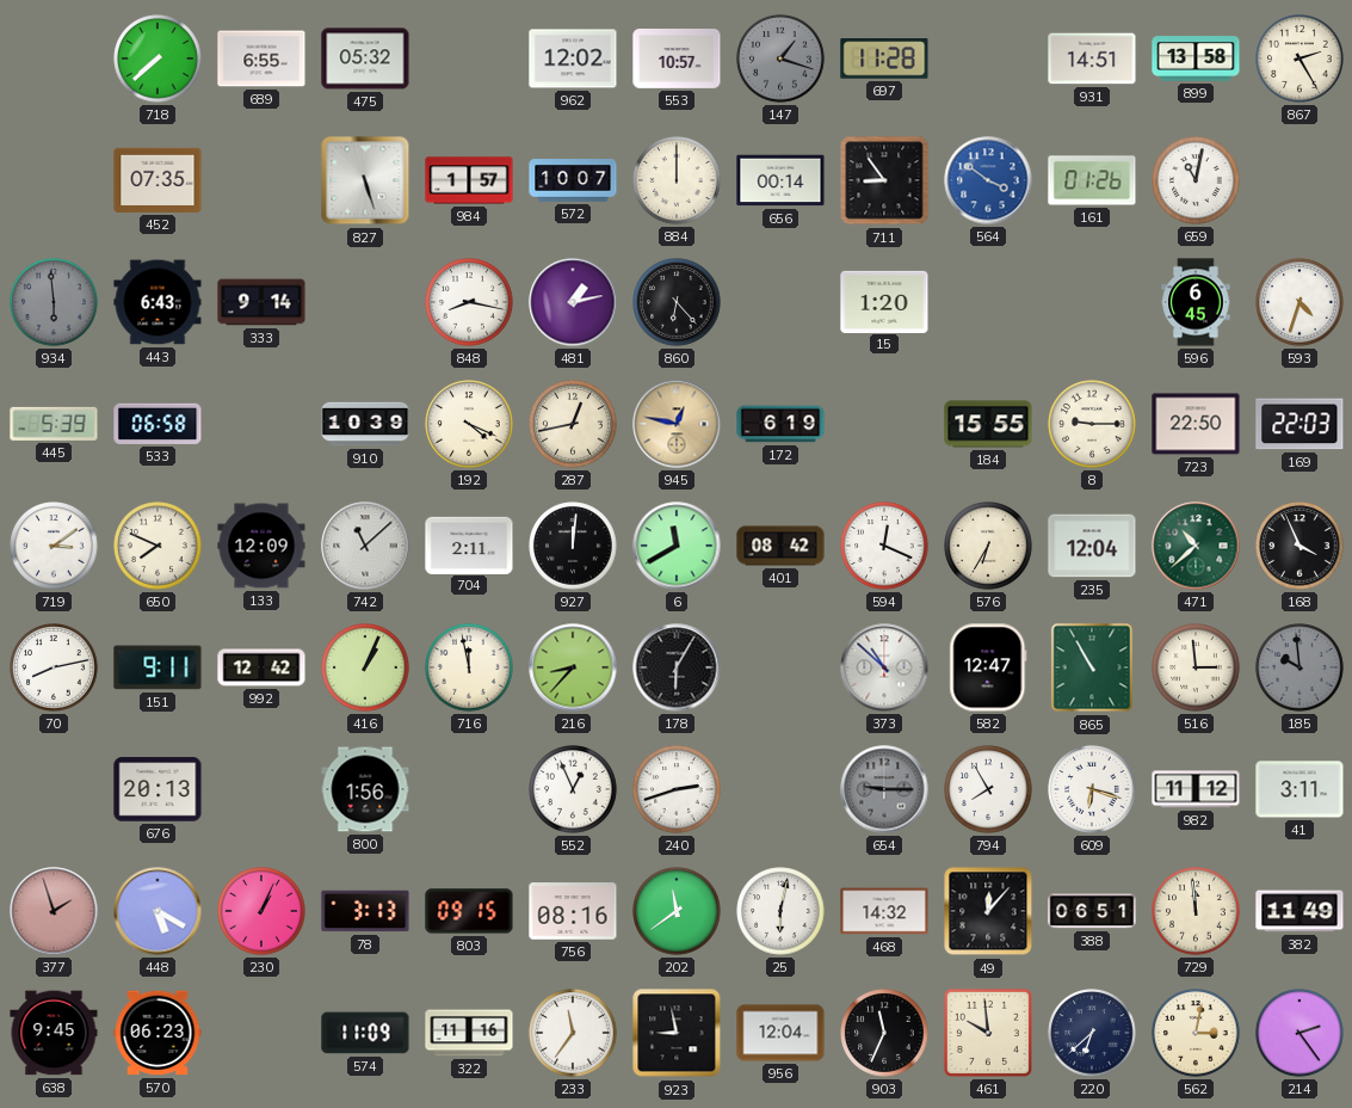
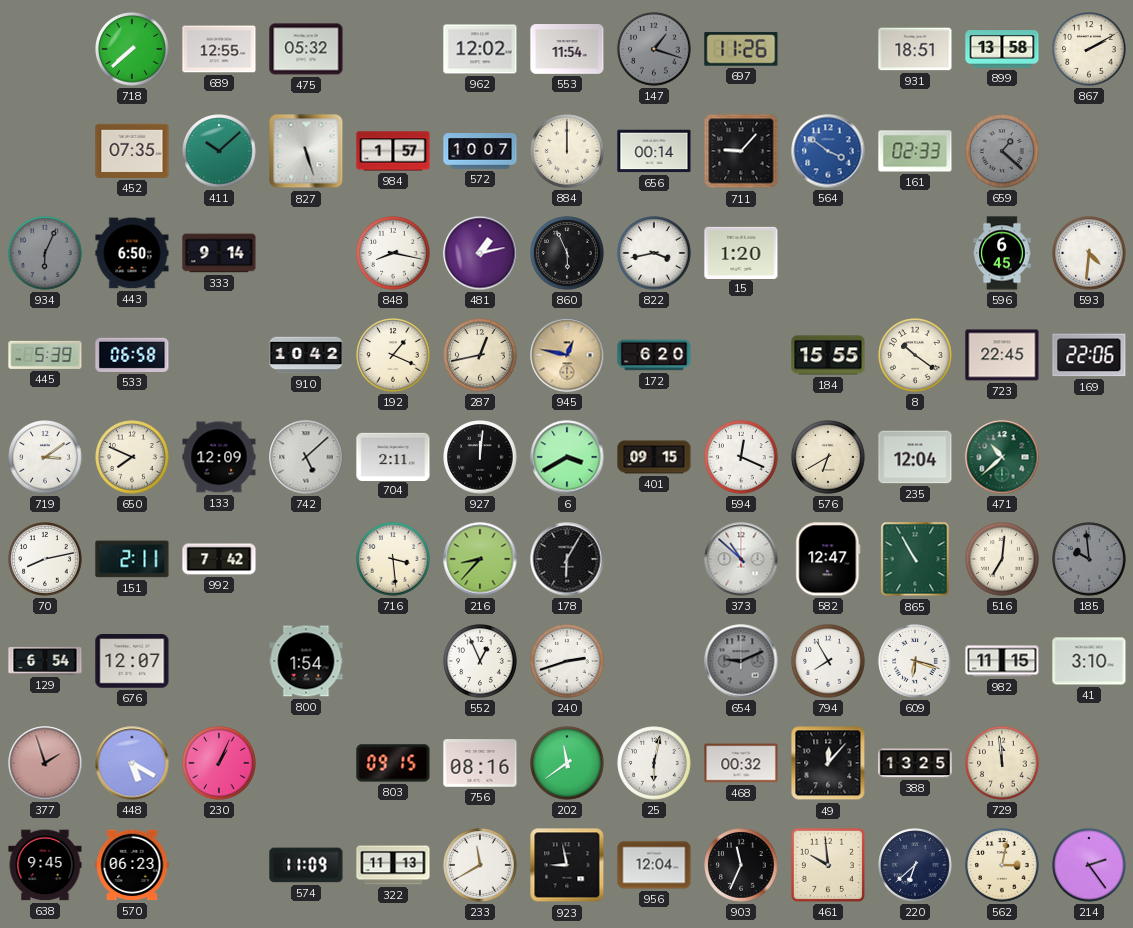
689: 6:55 -> 12:55
553: 10:57 -> 11:54
697: 11:28 -> 11:26
931: 14:51 -> 18:51
867: 2:25 -> 2:10
411: none -> 10:08
711: 8:54 -> 9:07
161: 01:26 -> 02:33
659: 11:02 -> 1:22
659 dial: white -> grey
934: 5:59 -> 6:04
443: 6:43 -> 6:50
860: 6:23 -> 5:56
822: none -> 3:43
593: 4:33 -> 4:31
910: 10:39 -> 10:42
192: 4:19 -> 1:19
172: 6:19 -> 6:20
8: 9:15 -> 10:21
723: 22:50 -> 22:45
169: 22:03 -> 22:06
742: 11:08 -> 5:08
6: 11:40 -> 3:40
401: 08:42 -> 09:15
576: 6:35 -> 6:40
168: 3:56 -> none
151: 9:11 -> 2:11
992: 12:42 -> 7:42
416: 1:04 -> none
716: 11:58 -> 3:29
516: 2:59 -> 7:01
129: none -> 6:54
676: 20:13 -> 12:07
800: 1:56 -> 1:54
654: 9:15 -> 9:11
982: 11:12 -> 11:15
41: 3:11 -> 3:10
78: 3:13 -> none
468: 14:32 -> 00:32
388: 06:51 -> 13:25
382: 11:49 -> none
322: 11:16 -> 11:13
233: 11:36 -> 11:40
